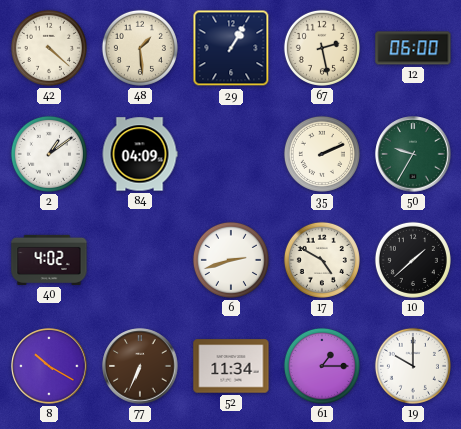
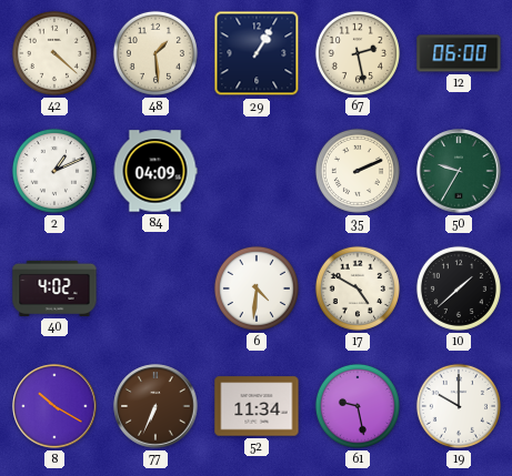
2: 1:09 -> 1:11
6: 2:42 -> 4:31
61: 1:15 -> 9:28
